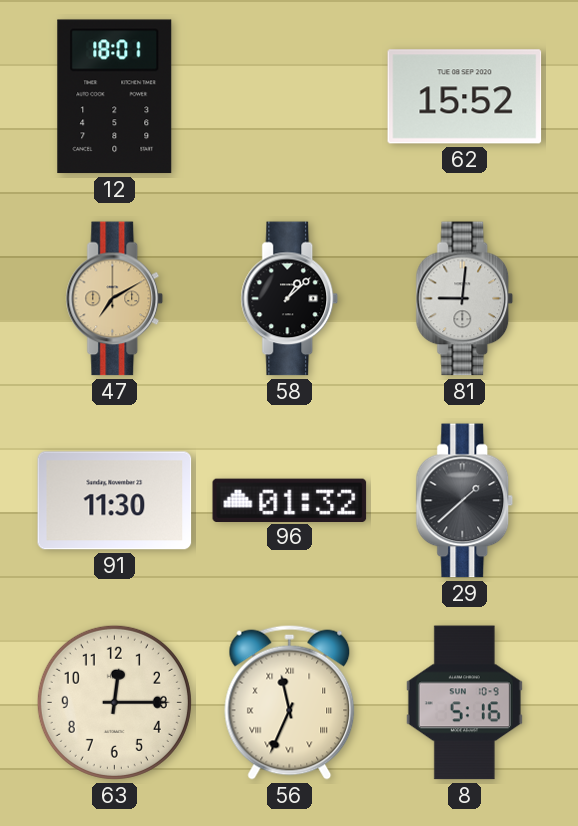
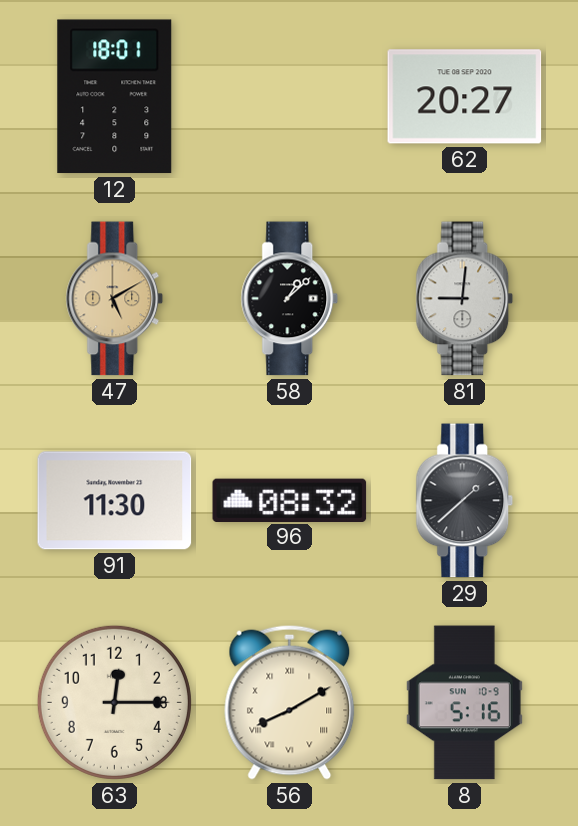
62: 15:52 -> 20:27
47: 7:10 -> 5:10
96: 01:32 -> 08:32
56: 11:34 -> 8:10
